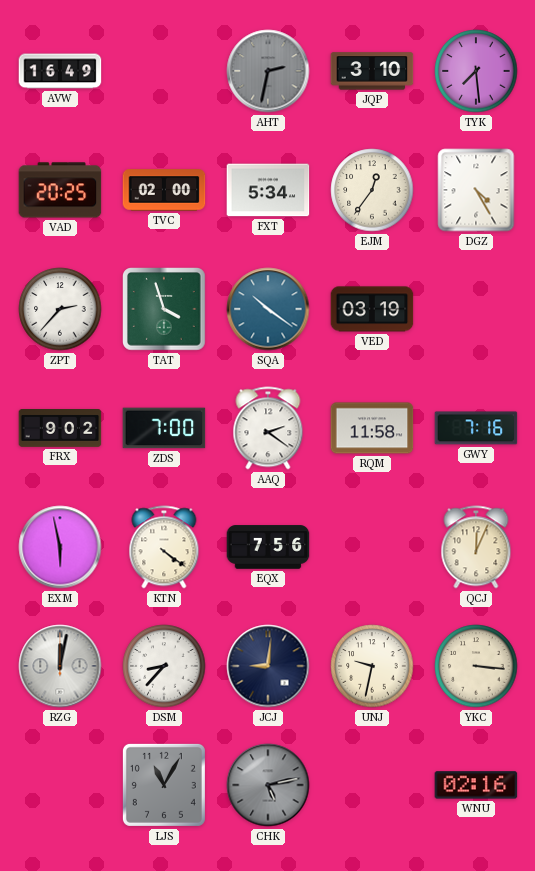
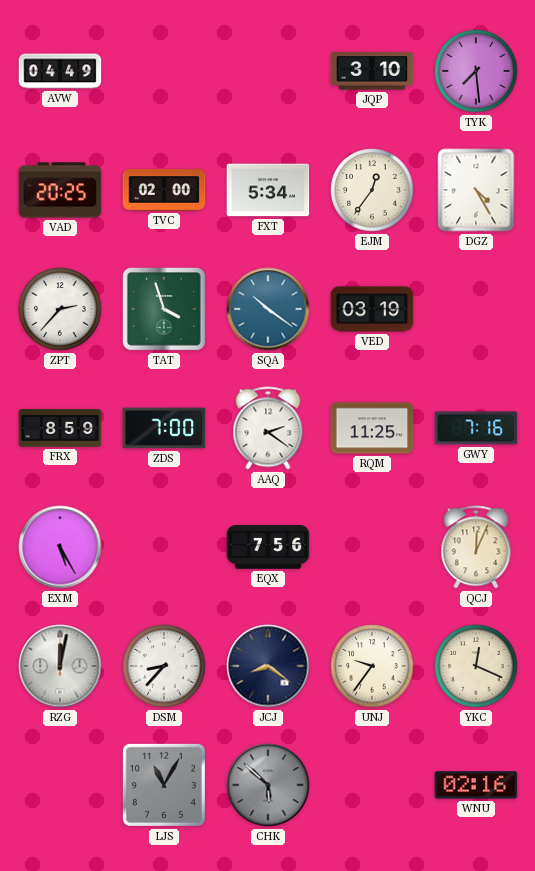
AVW: 16:49 -> 04:49
AHT: 2:32 -> none
FRX: 9:02 -> 8:59
RQM: 11:58 -> 11:25
EXM: 5:58 -> 5:25
KTN: 4:21 -> none
JCJ: 9:01 -> 8:21
UNJ: 9:32 -> 9:36
YKC: 3:16 -> 12:19
CHK: 5:13 -> 5:52
